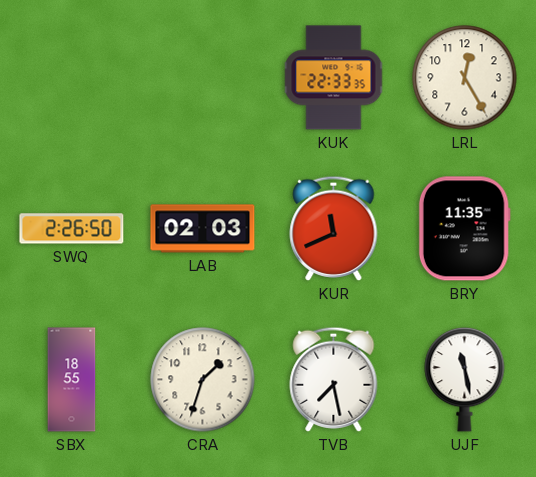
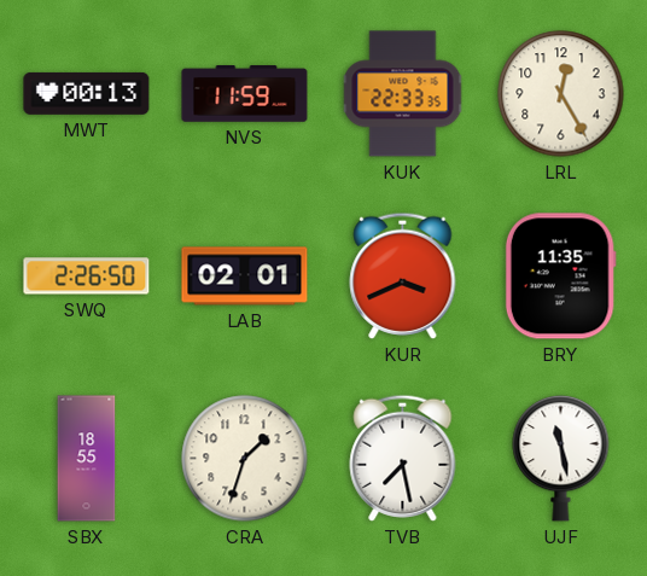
MWT: none -> 00:13
NVS: none -> 11:59
LAB: 02:03 -> 02:01
KUR: 11:41 -> 3:41
